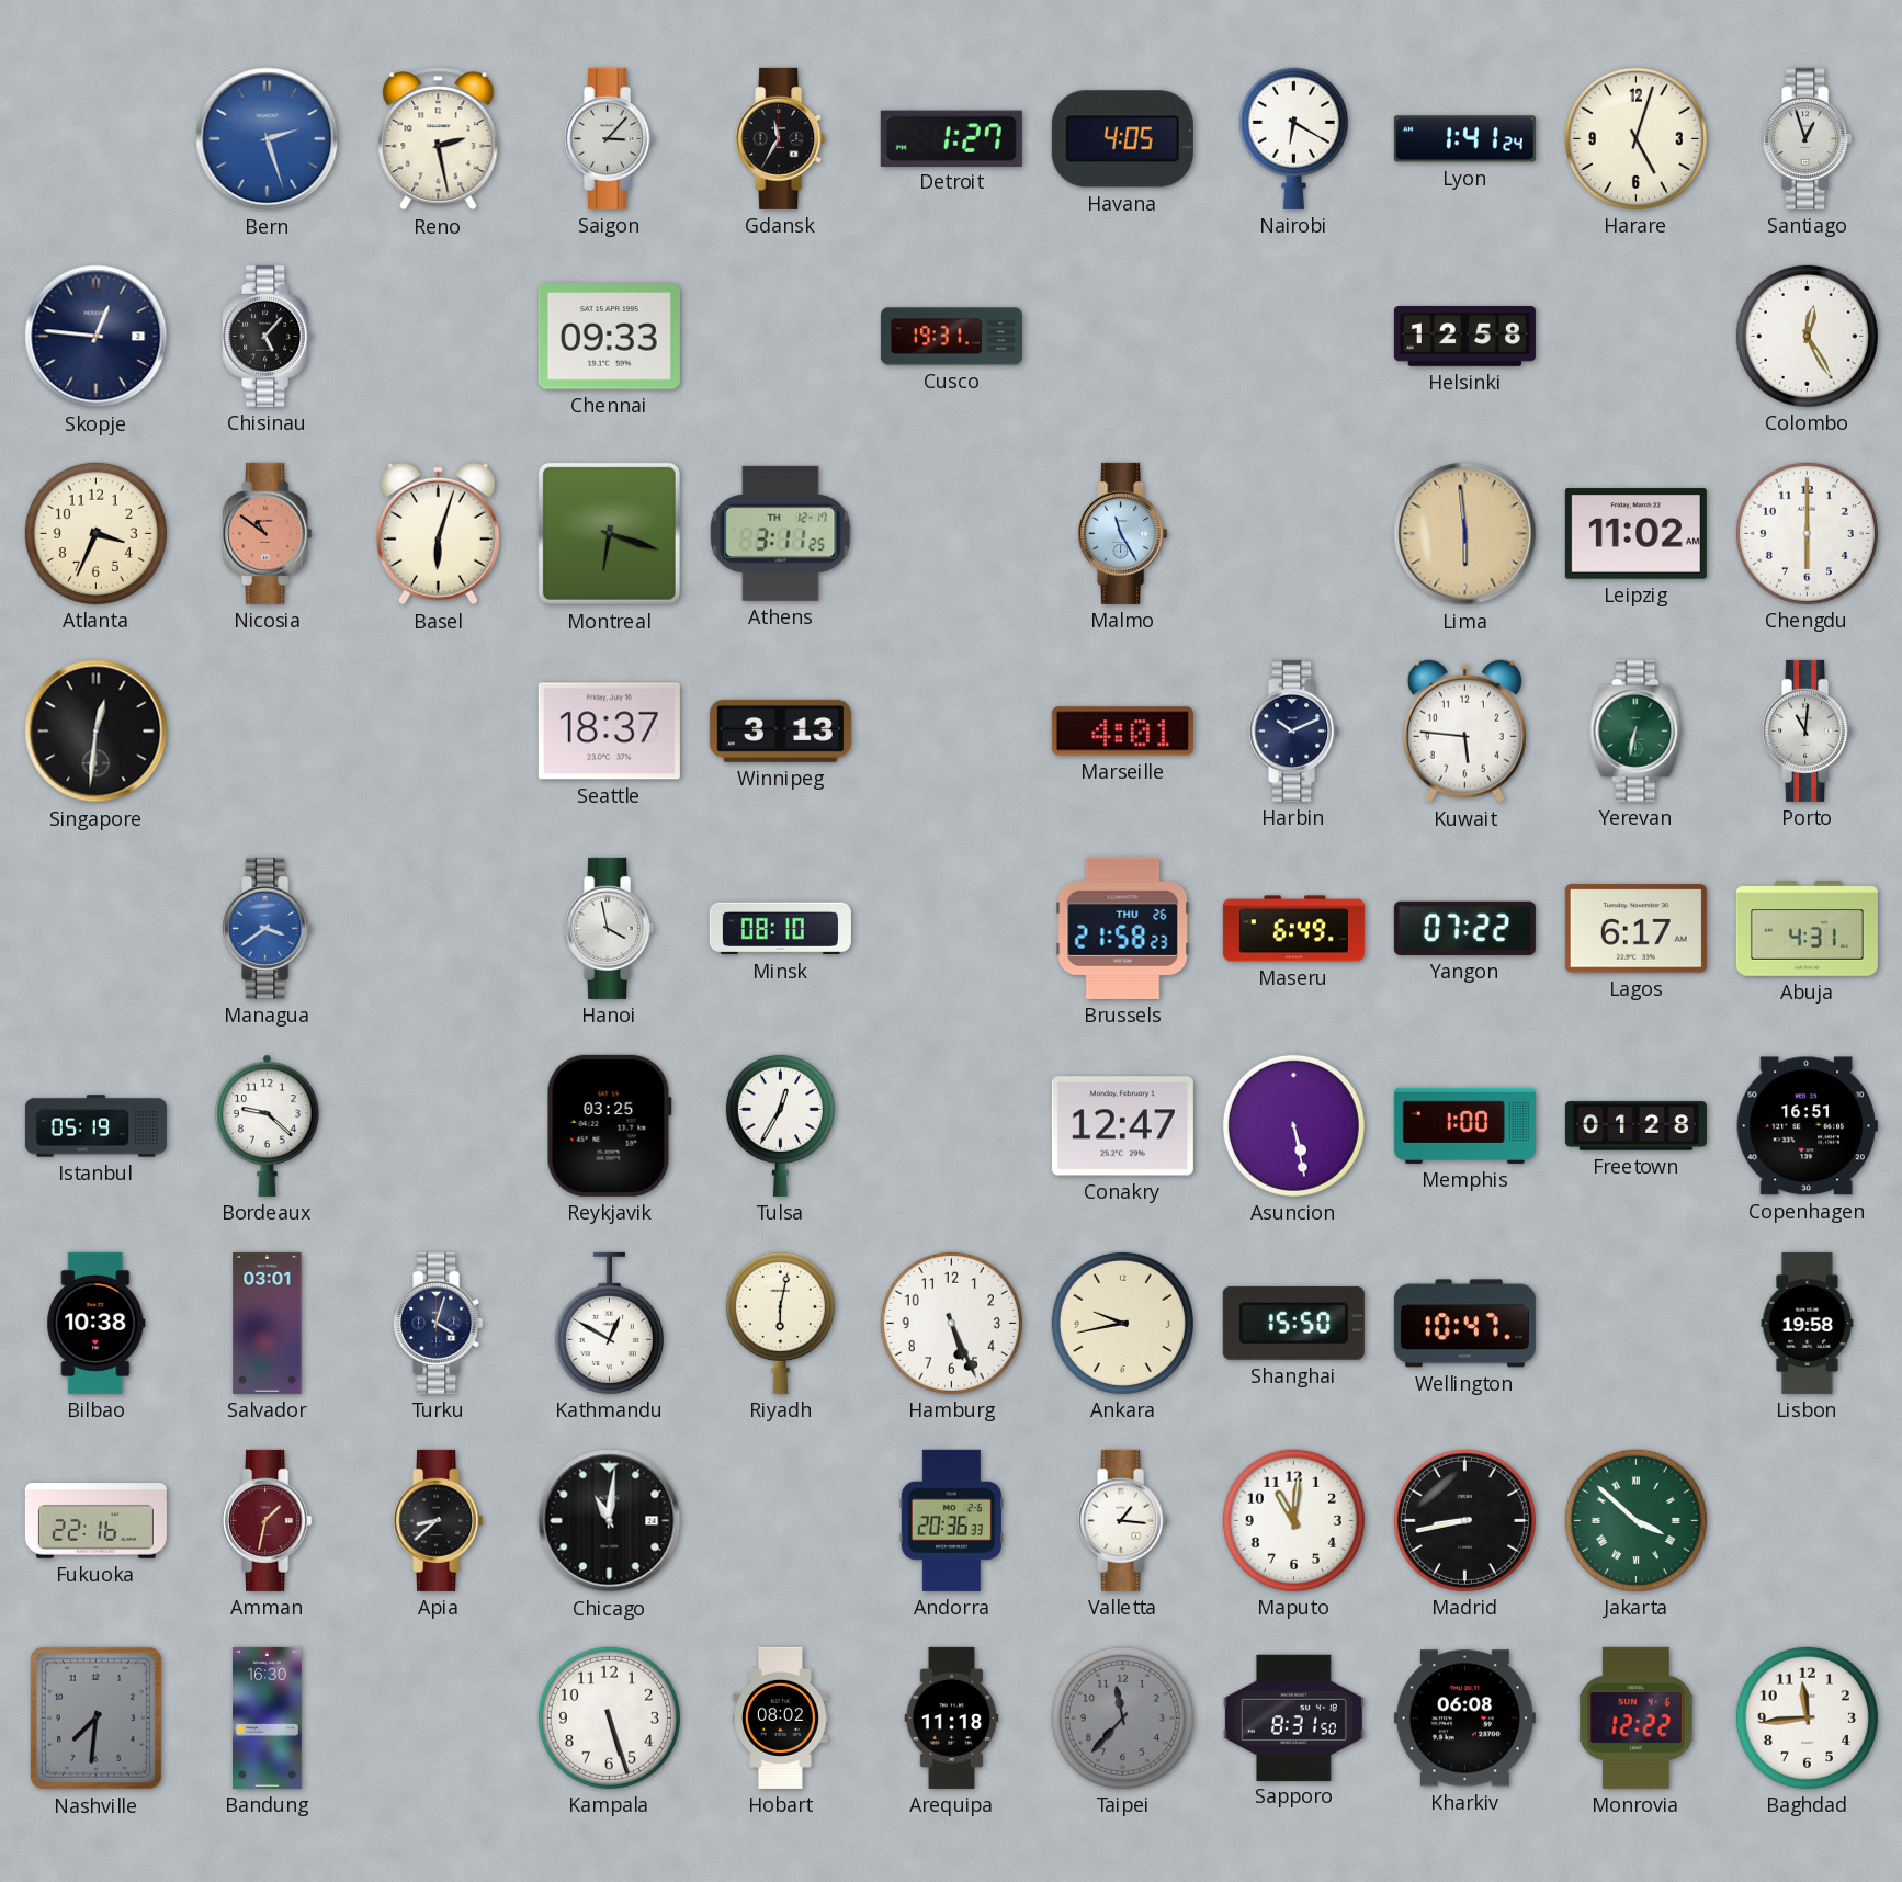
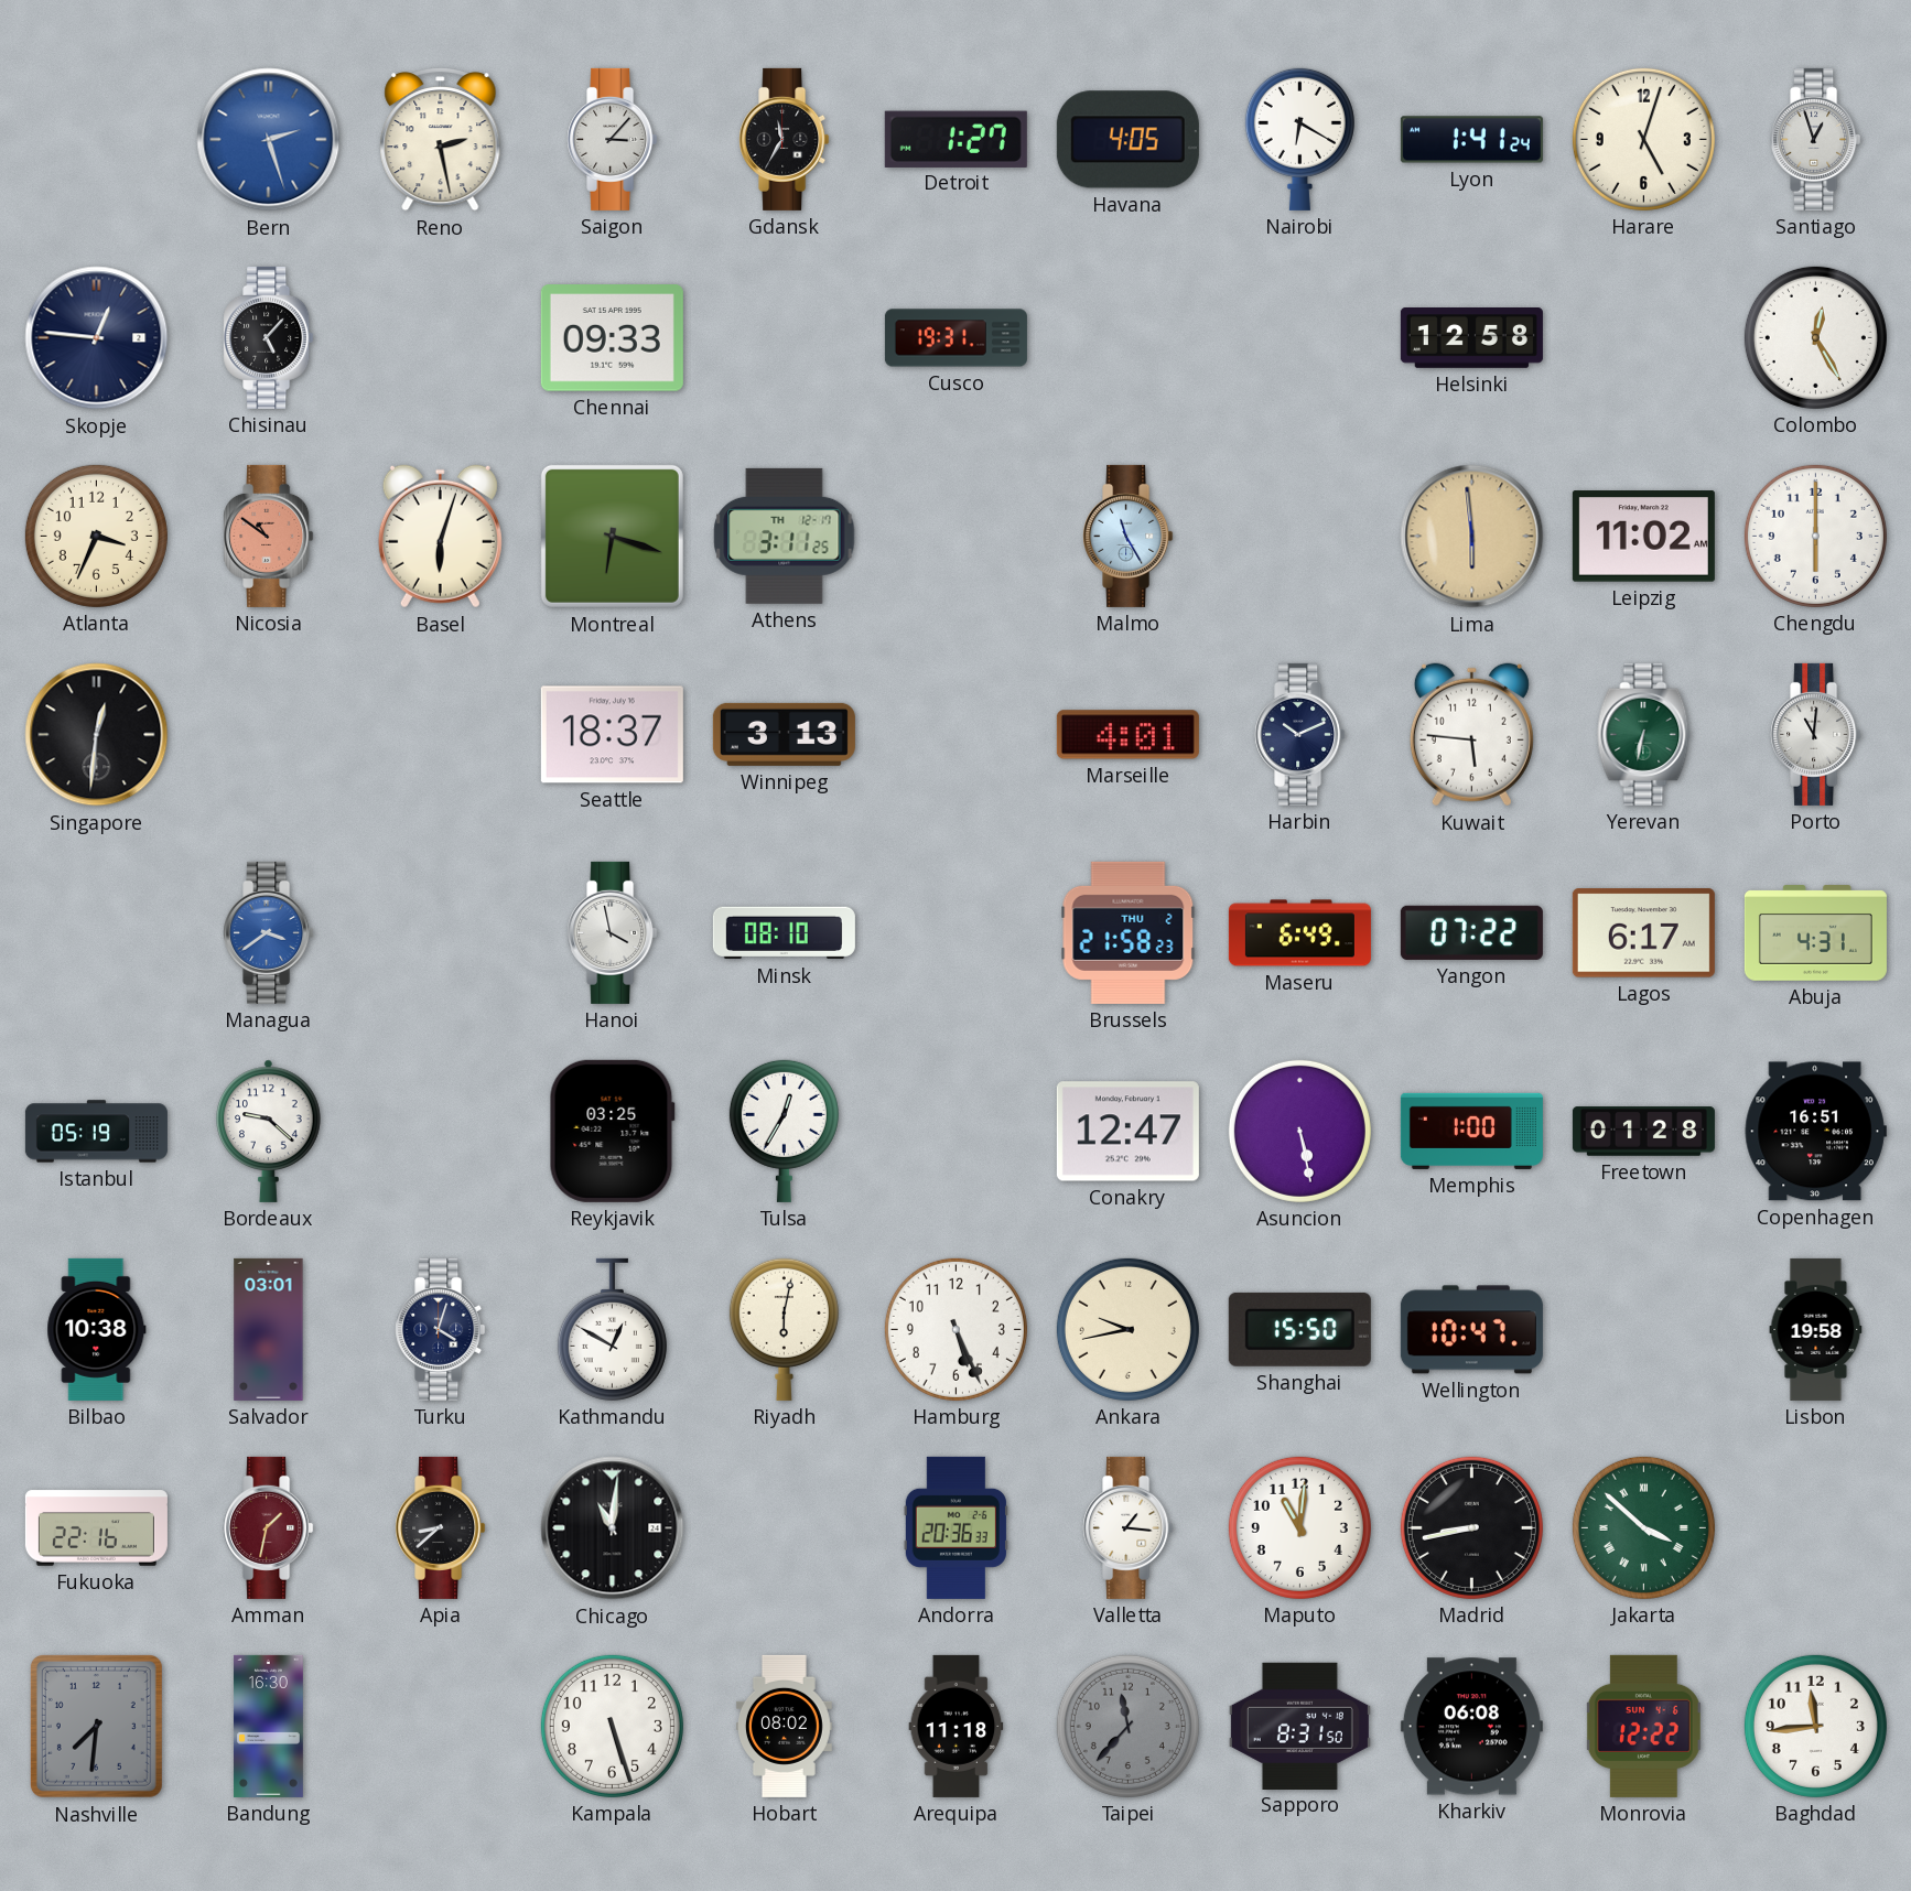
Brussels date: THU 26 -> THU 2
